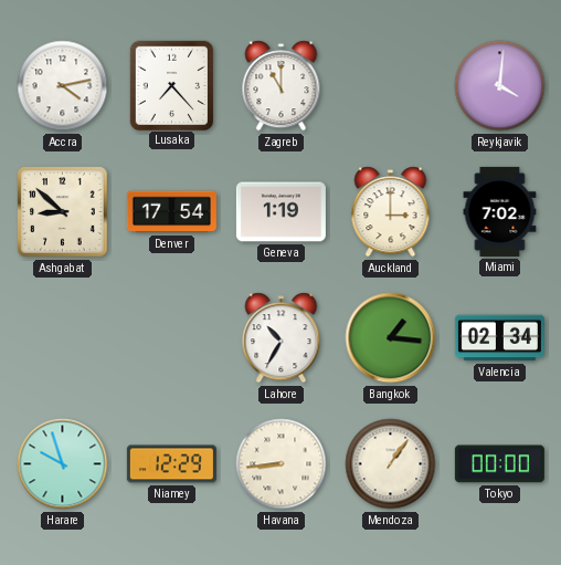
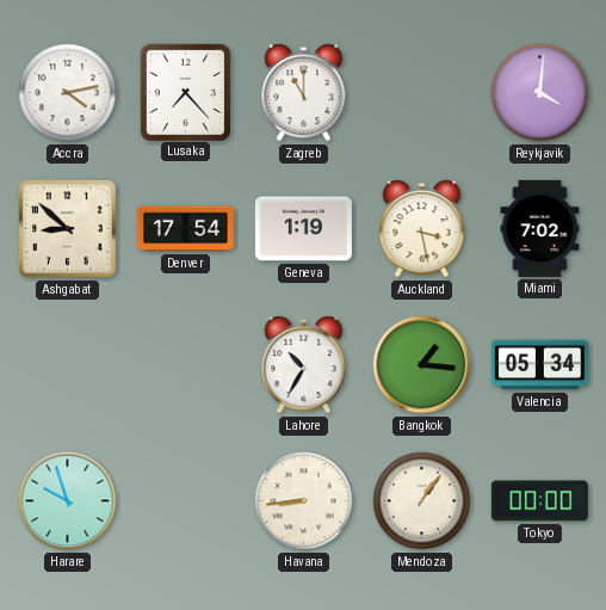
Auckland: 3:00 -> 3:28
Valencia: 02:34 -> 05:34
Niamey: 12:29 -> none
